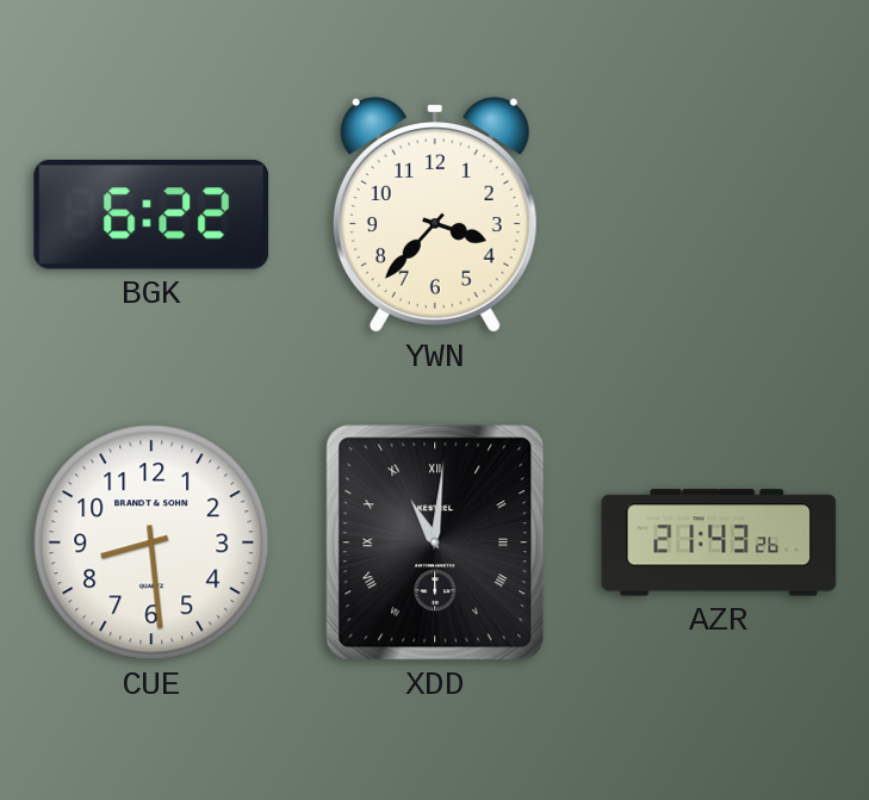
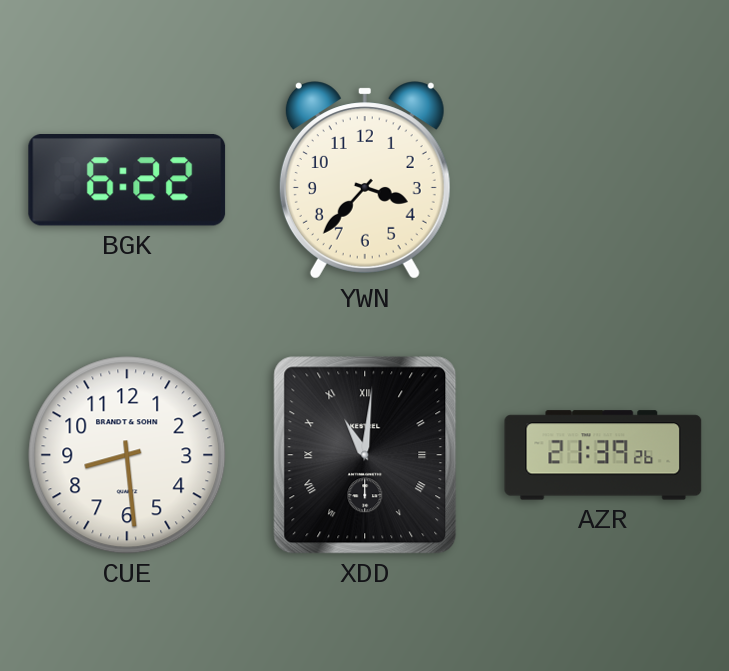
AZR: 21:43 -> 21:39
